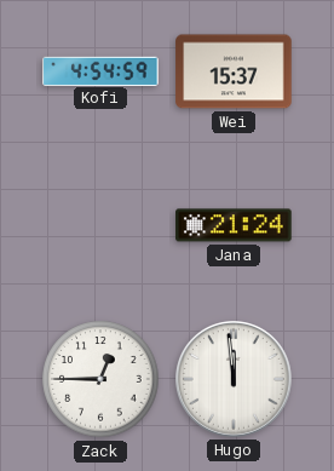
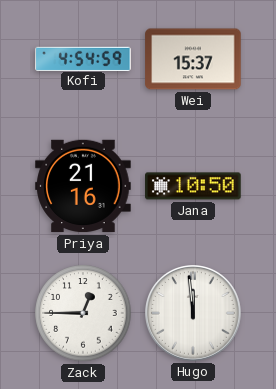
Priya: none -> 21:16
Jana: 21:24 -> 10:50
